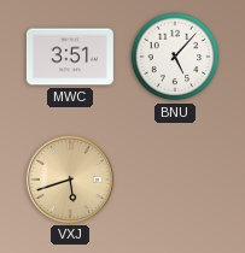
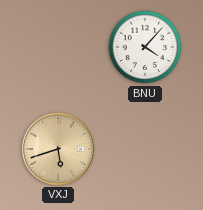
MWC: 3:51 -> none
BNU: 5:07 -> 4:07
